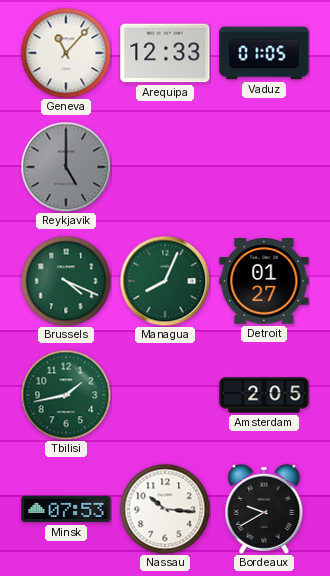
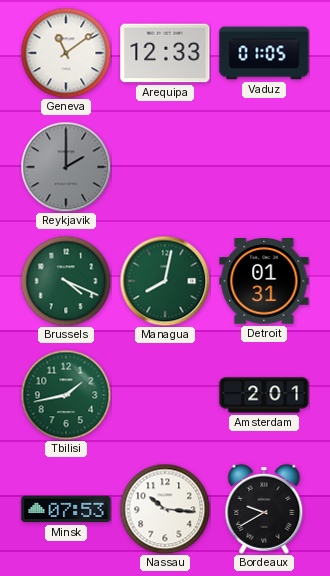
Geneva: 11:07 -> 11:09
Reykjavik: 5:00 -> 2:00
Managua: 8:04 -> 8:02
Detroit: 01:27 -> 01:31
Amsterdam: 2:05 -> 2:01
